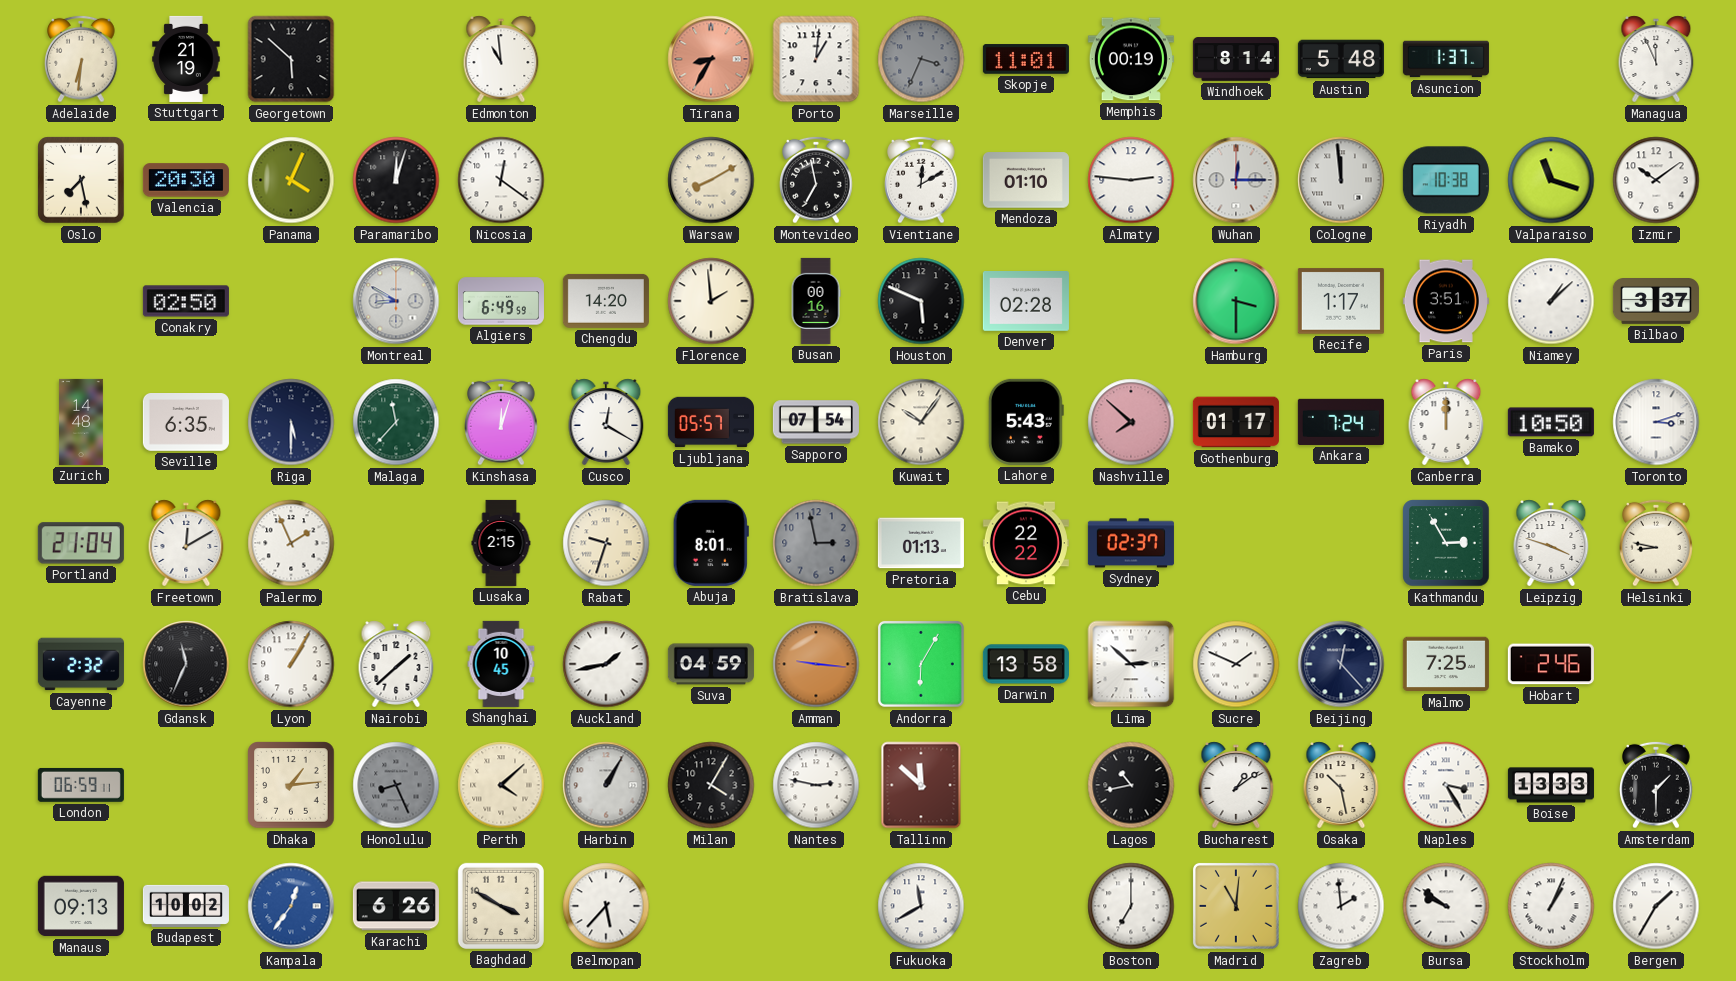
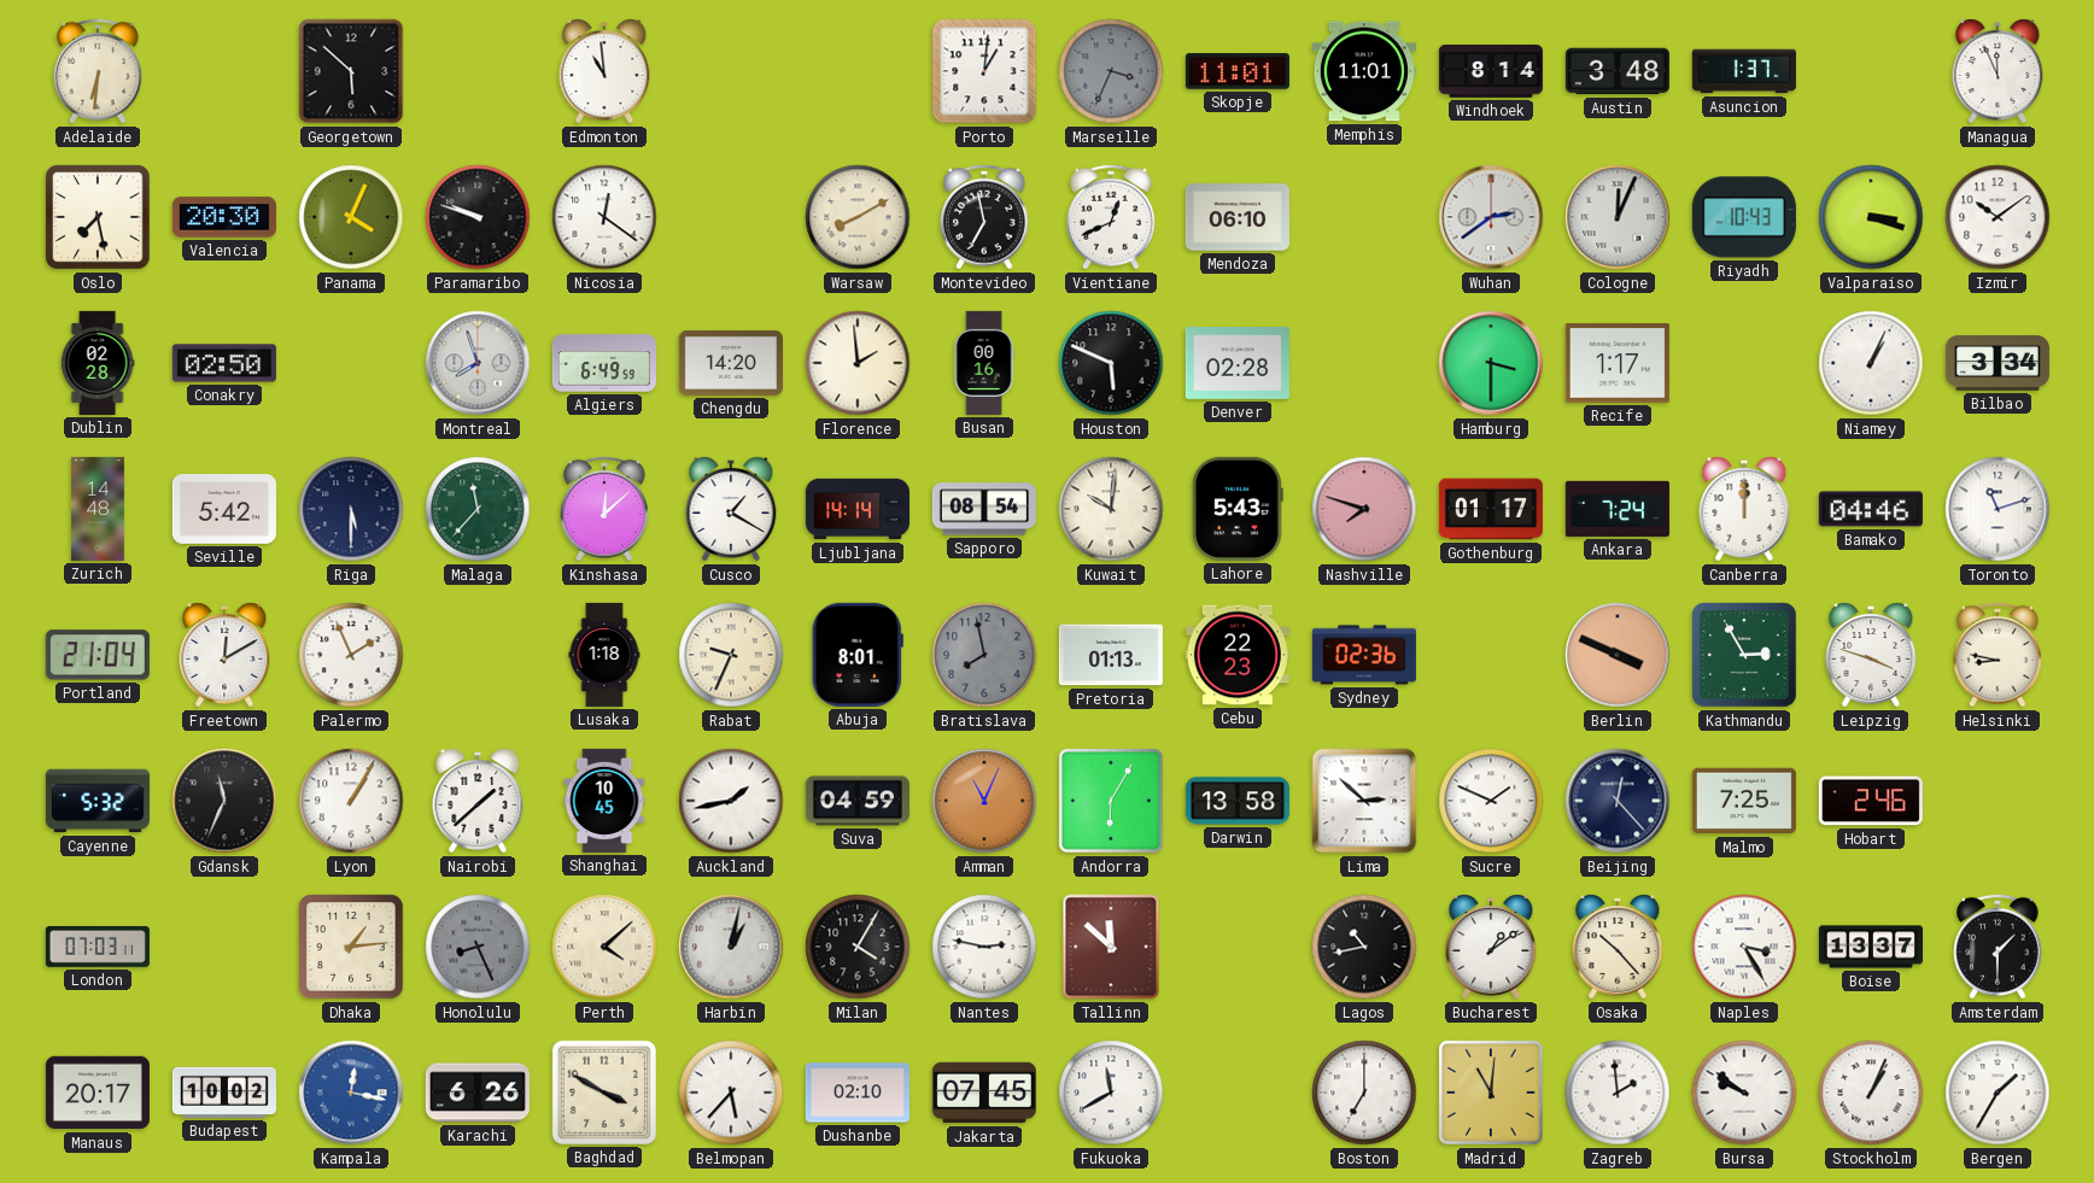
Stuttgart: 21:19 -> none
Tirana: 8:35 -> none
Memphis: 00:19 -> 11:01
Austin: 5:48 -> 3:48
Paramaribo: 12:03 -> 9:48
Vientiane: 12:10 -> 12:41
Mendoza: 01:10 -> 06:10
Almaty: 2:46 -> none
Wuhan: 12:15 -> 2:39
Cologne: 11:59 -> 12:04
Riyadh: 10:38 -> 10:43
Valparaiso: 11:18 -> 3:18
Dublin: none -> 02:28
Montreal: 8:50 -> 7:57
Paris: 3:51 -> none
Niamey: 1:08 -> 1:04
Bilbao: 3:37 -> 3:34
Seville: 6:35 -> 5:42
Kinshasa: 12:03 -> 12:08
Cusco: 12:20 -> 1:20
Ljubljana: 05:57 -> 14:14
Sapporo: 07:54 -> 08:54
Kuwait: 10:06 -> 10:01
Nashville: 7:52 -> 7:48
Bamako: 10:50 -> 04:46
Toronto: 3:12 -> 11:12
Lusaka: 2:15 -> 1:18
Rabat: 9:33 -> 9:34
Bratislava: 2:58 -> 7:58
Cebu: 22:22 -> 22:23
Sydney: 02:37 -> 02:36
Berlin: none -> 3:49
Cayenne: 2:32 -> 5:32
Amman: 9:16 -> 11:04
London: 06:59 -> 07:03
Harbin: 1:05 -> 1:02
Osaka: 10:28 -> 10:23
Boise: 13:33 -> 13:37
Manaus: 09:13 -> 20:17
Kampala: 12:36 -> 12:17
Dushanbe: none -> 02:10
Jakarta: none -> 07:45
